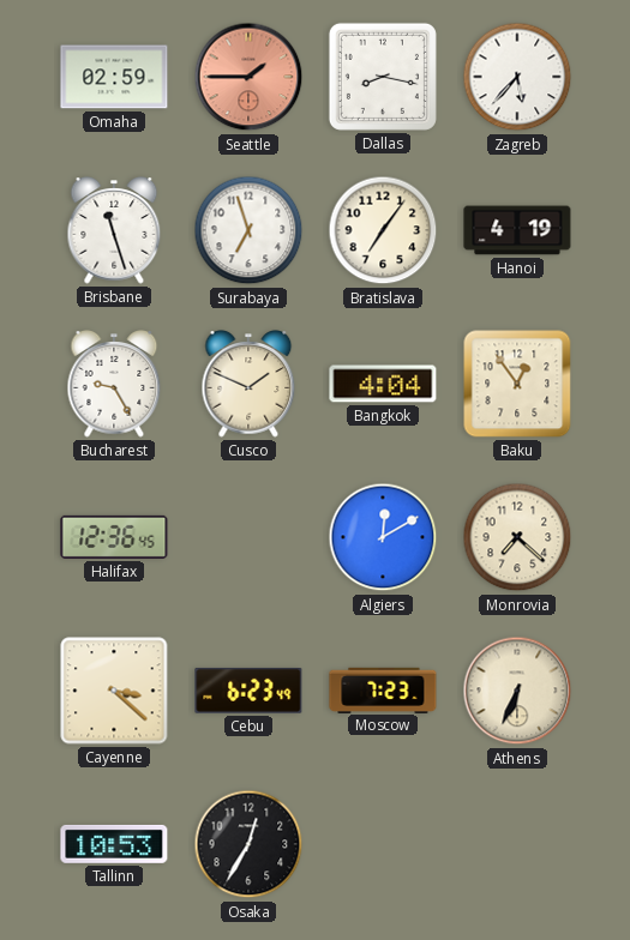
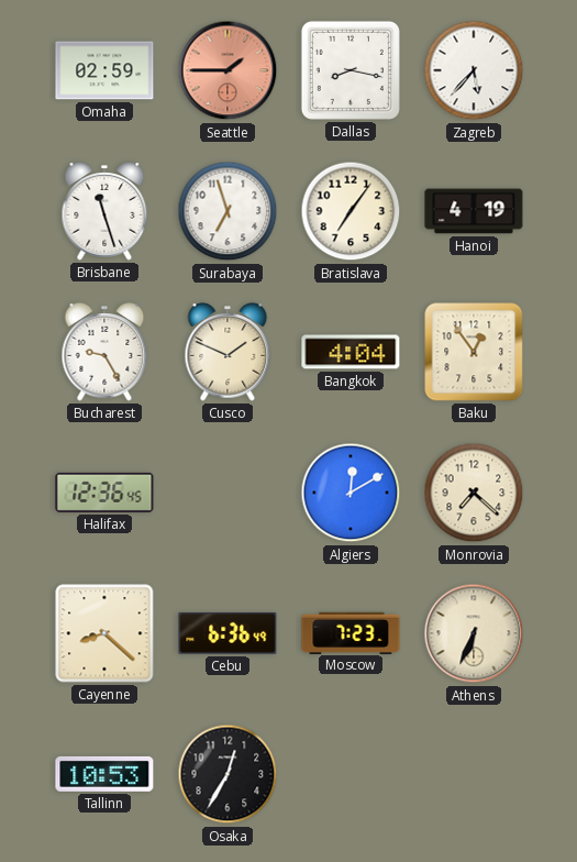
Cayenne: 3:22 -> 8:22
Cebu: 6:23 -> 6:36
